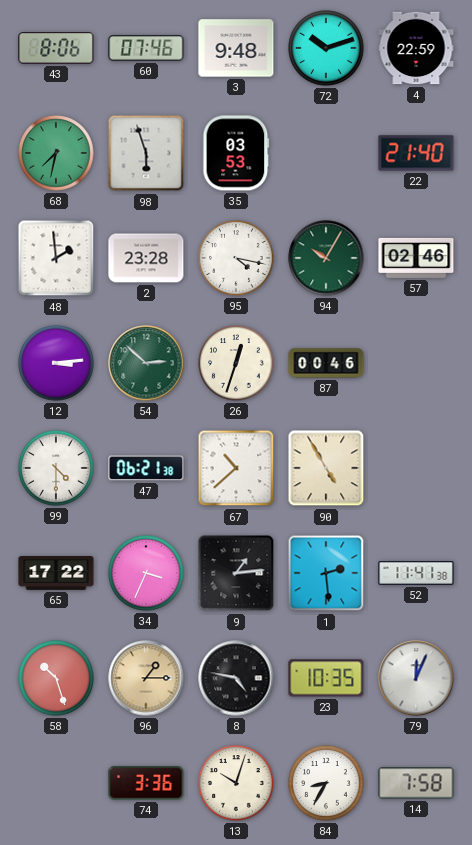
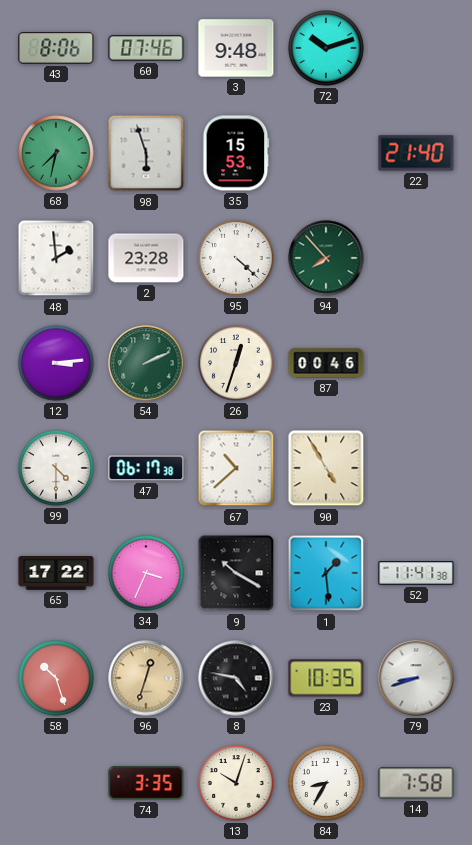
4: 22:59 -> none
35: 03:53 -> 15:53
95: 4:17 -> 4:22
94: 10:05 -> 7:53
57: 02:46 -> none
54: 2:52 -> 2:11
47: 06:21 -> 06:17
9: 1:14 -> 10:20
1: 2:29 -> 1:29
96: 1:15 -> 12:33
79: 12:04 -> 8:42
74: 3:36 -> 3:35
